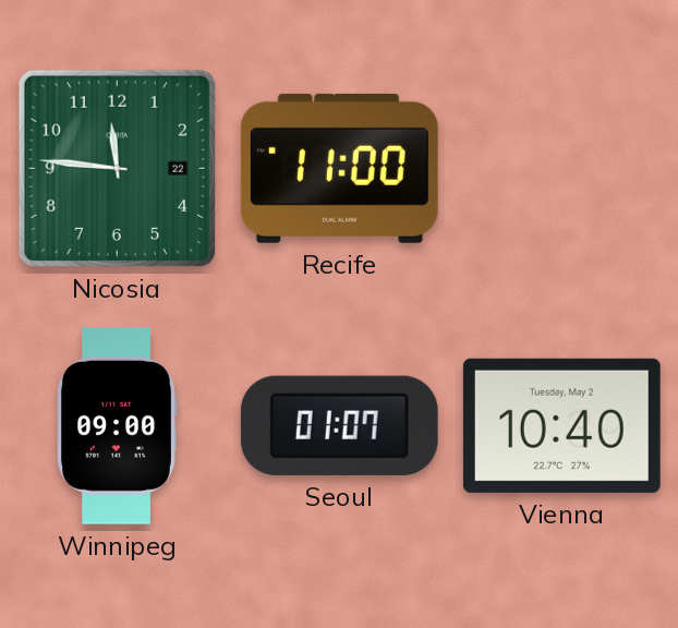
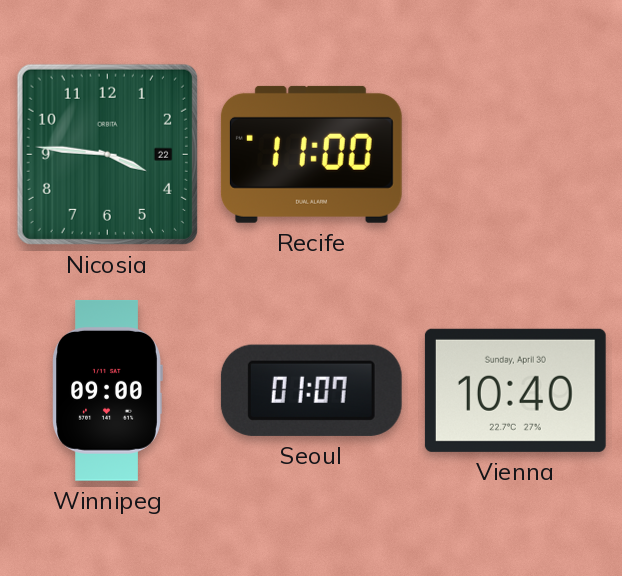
Nicosia: 11:46 -> 3:46
Vienna date: Tuesday, May 2 -> Sunday, April 30
